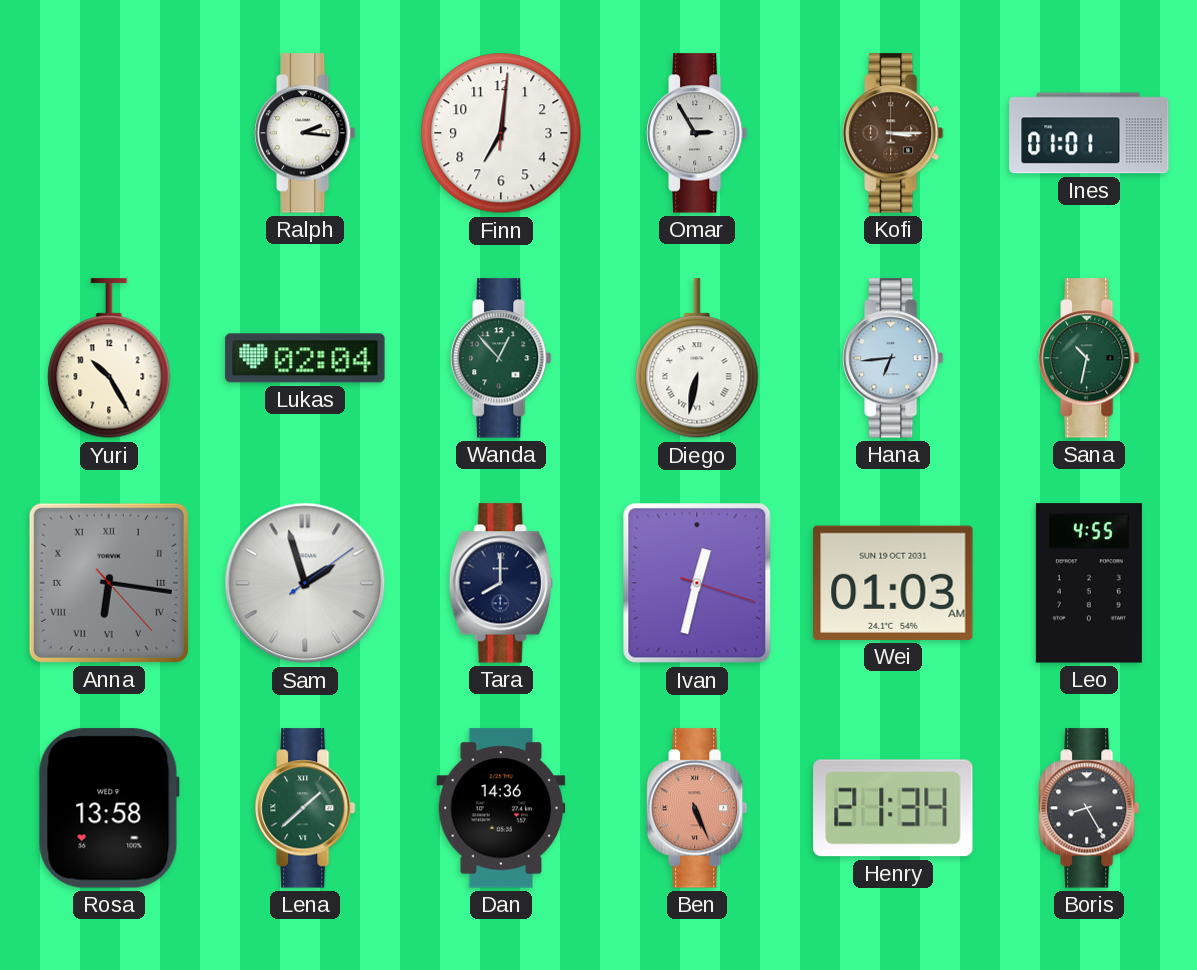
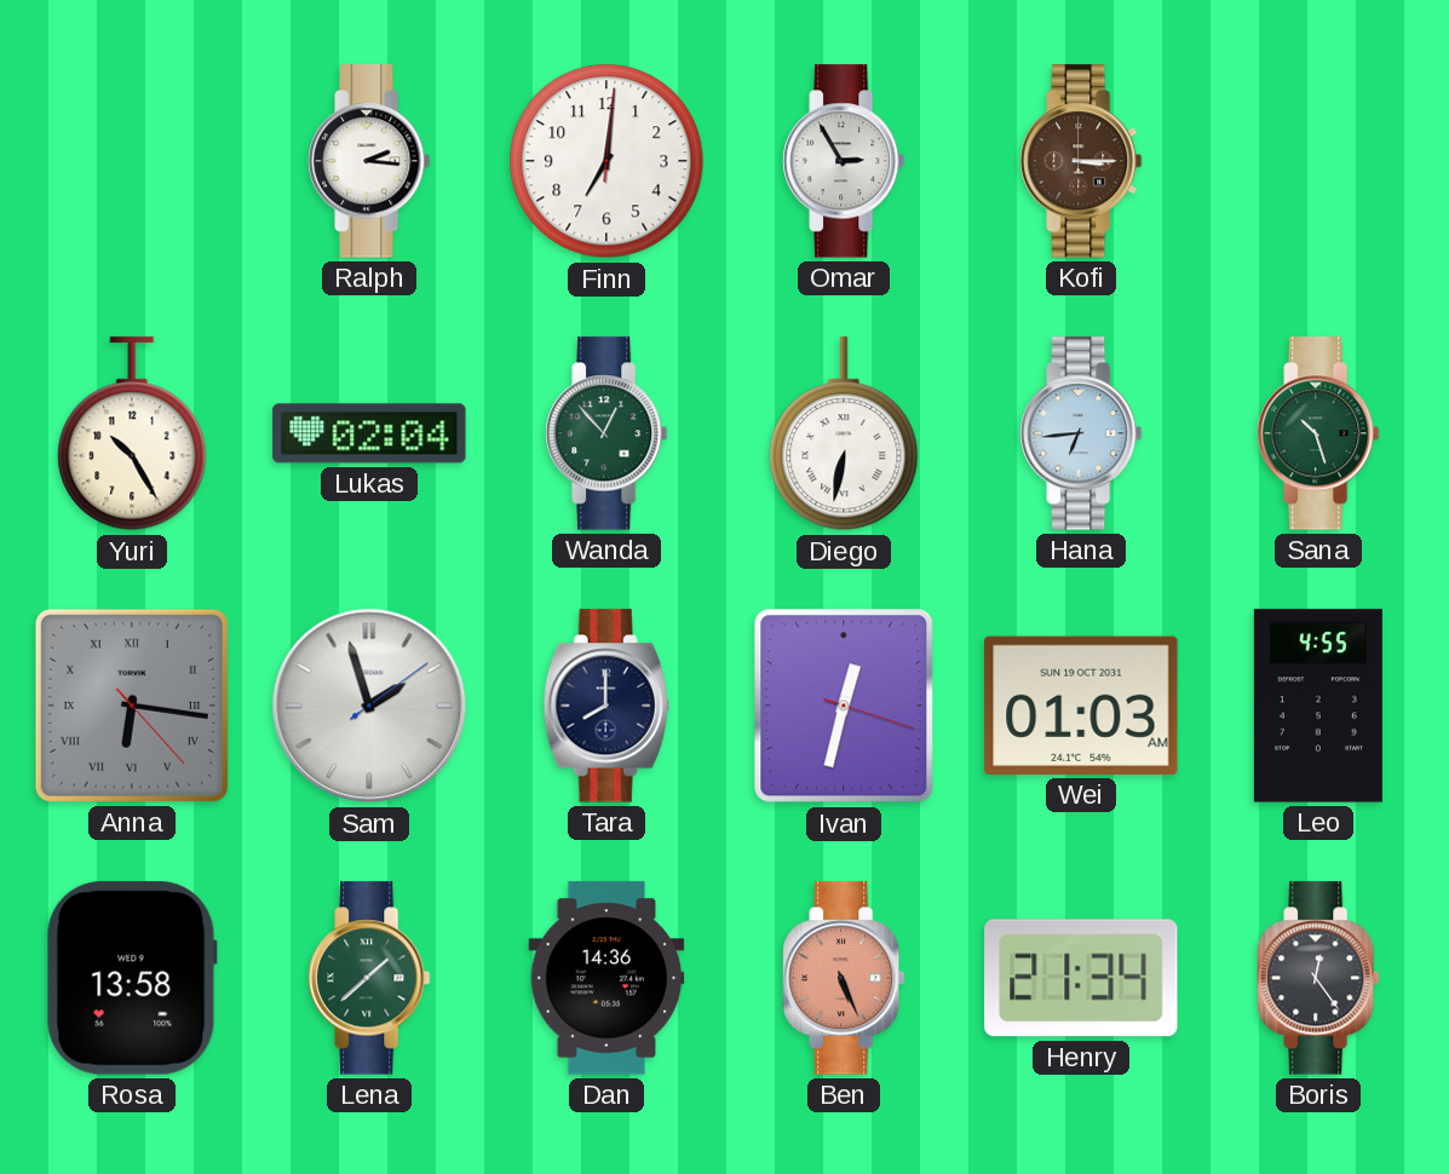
Ines: 01:01 -> none
Sana: 10:32 -> 10:27
Boris: 8:25 -> 12:24
